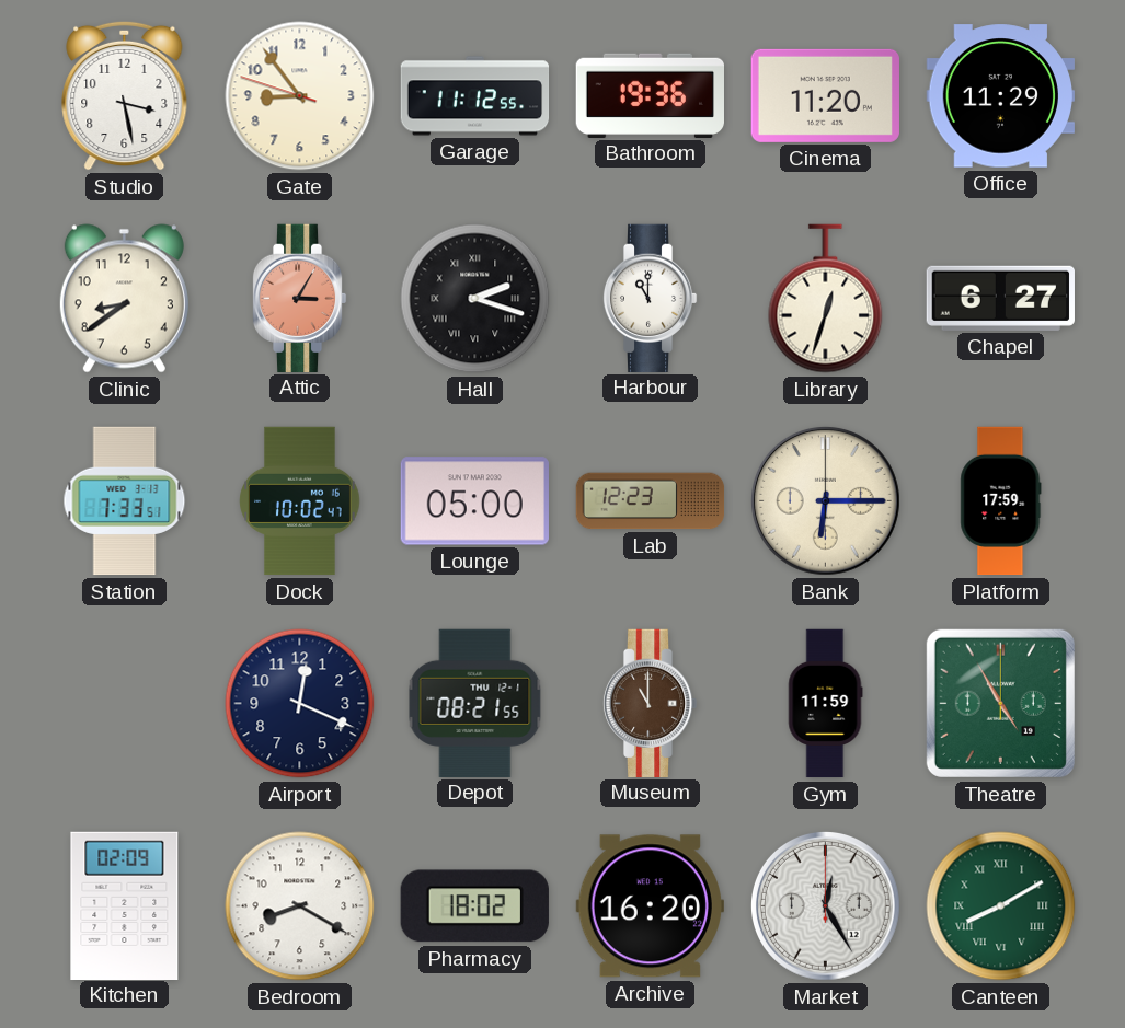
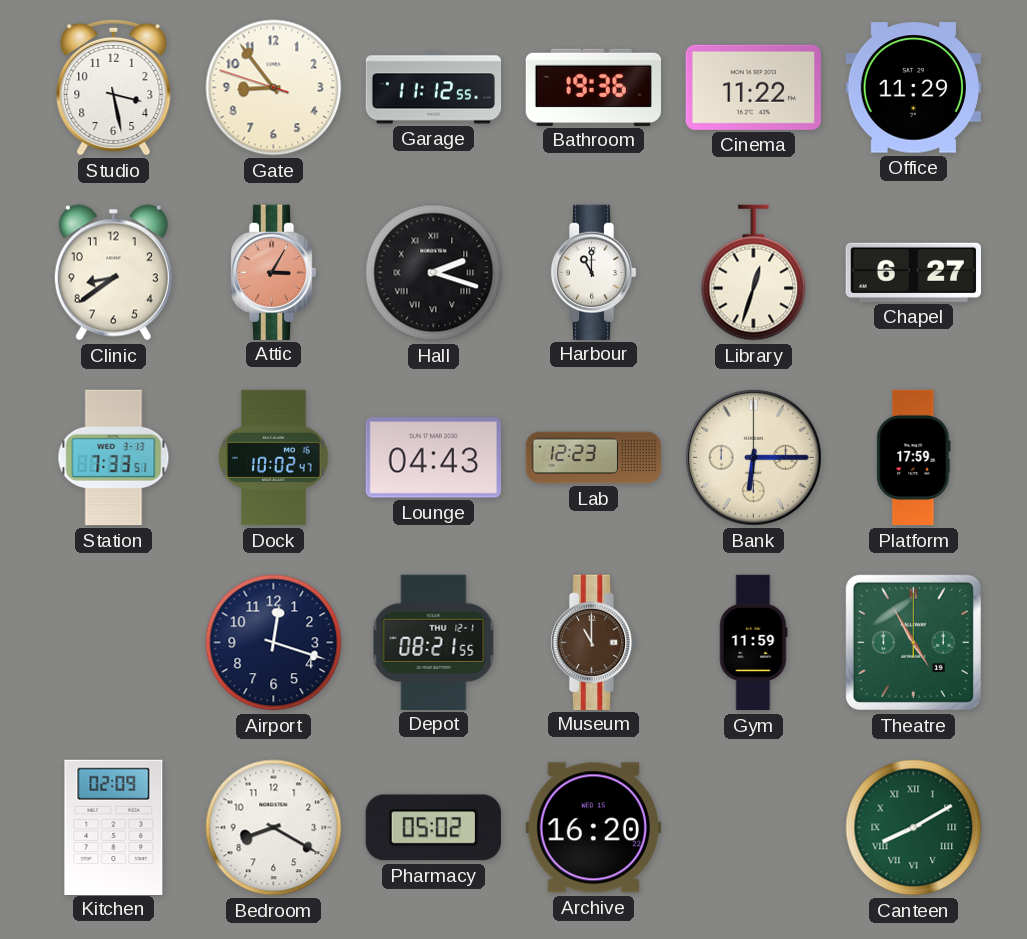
Cinema: 11:20 -> 11:22
Lounge: 05:00 -> 04:43
Airport: 12:19 -> 12:18
Pharmacy: 18:02 -> 05:02
Market: 12:25 -> none
